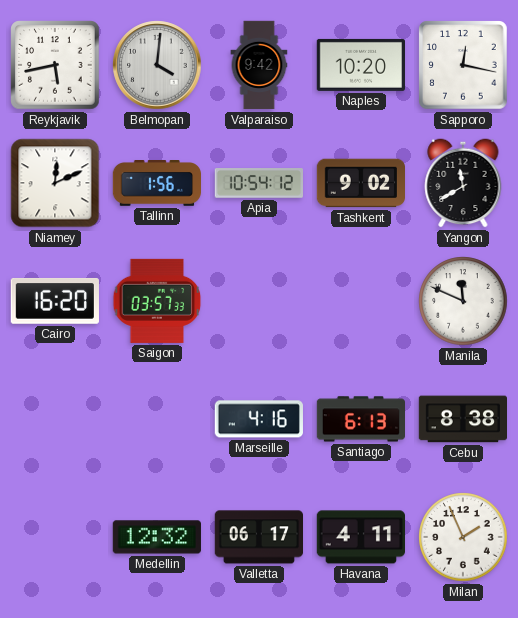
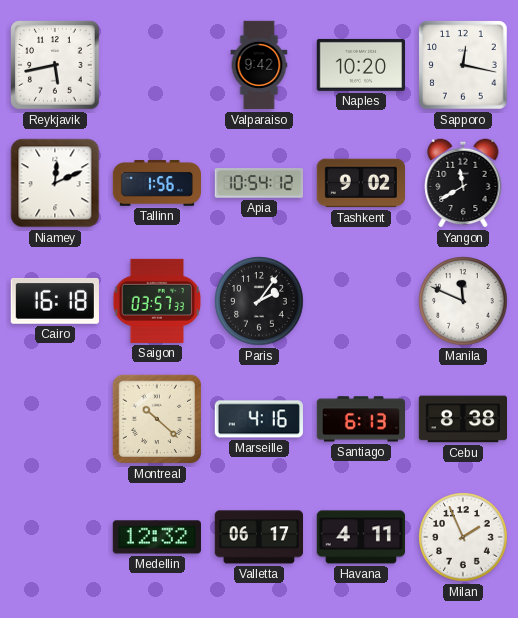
Belmopan: 4:01 -> none
Cairo: 16:20 -> 16:18
Paris: none -> 2:06
Montreal: none -> 10:22
